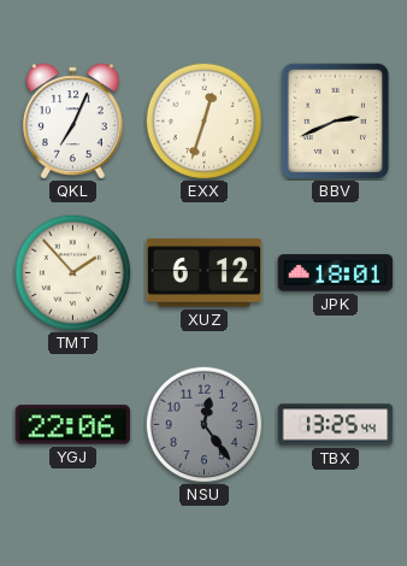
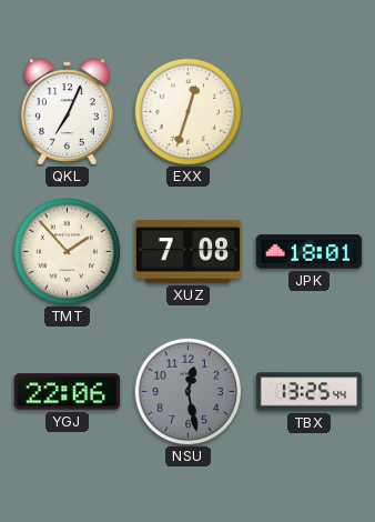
BBV: 2:41 -> none
XUZ: 6:12 -> 7:08
NSU: 12:24 -> 12:28
